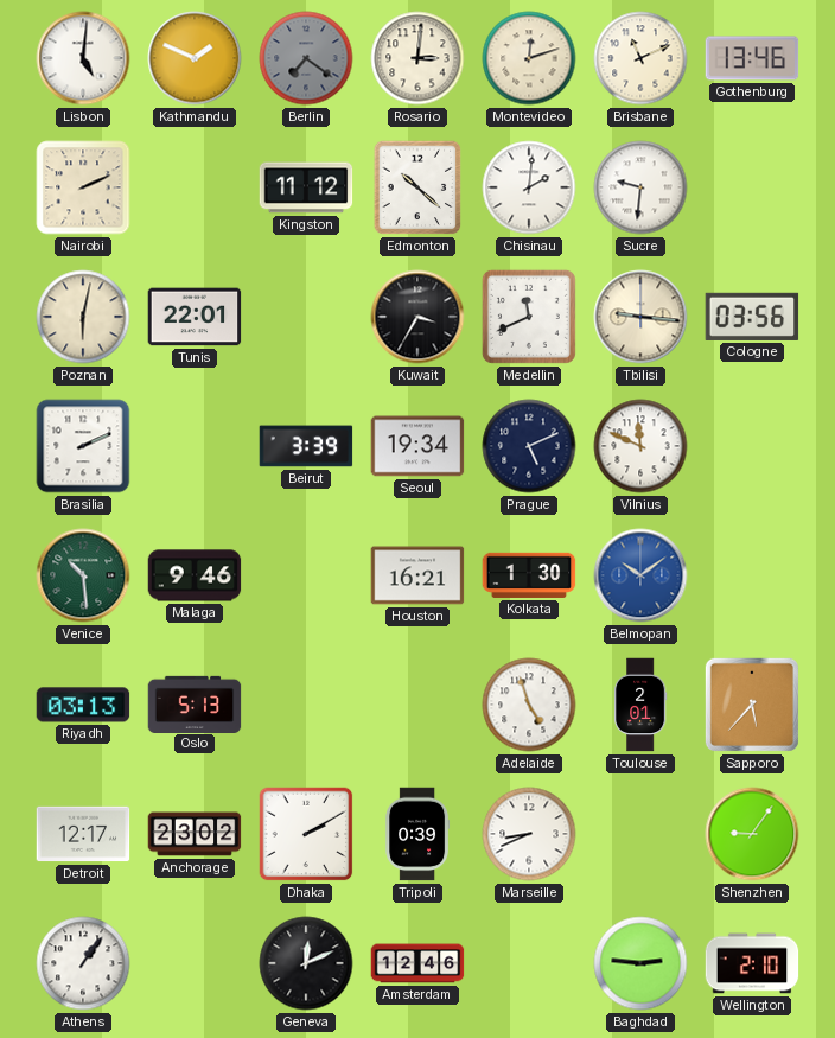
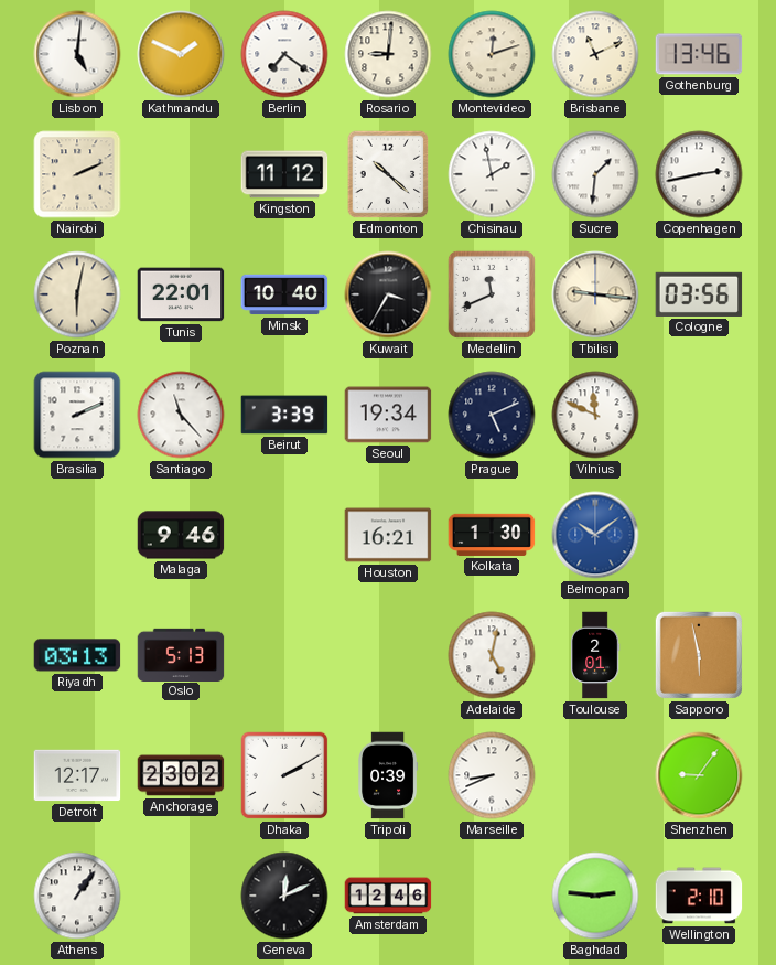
Berlin dial: grey -> white
Rosario: 3:01 -> 9:01
Chisinau: 2:01 -> 1:58
Sucre: 9:31 -> 1:31
Copenhagen: none -> 2:43
Minsk: none -> 10:40
Santiago: none -> 11:23
Venice: 10:29 -> none
Adelaide: 4:57 -> 5:02
Sapporo: 5:37 -> 5:58
